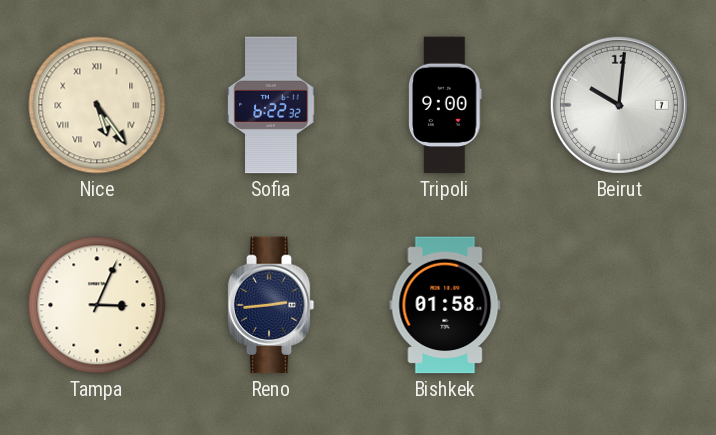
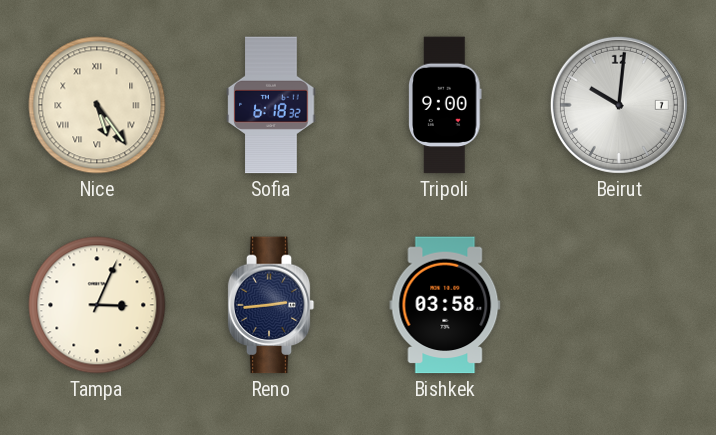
Sofia: 6:22 -> 6:18
Bishkek: 01:58 -> 03:58
